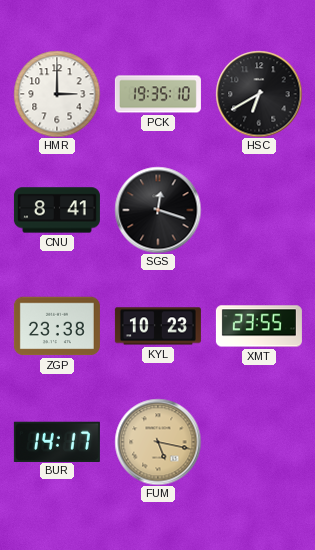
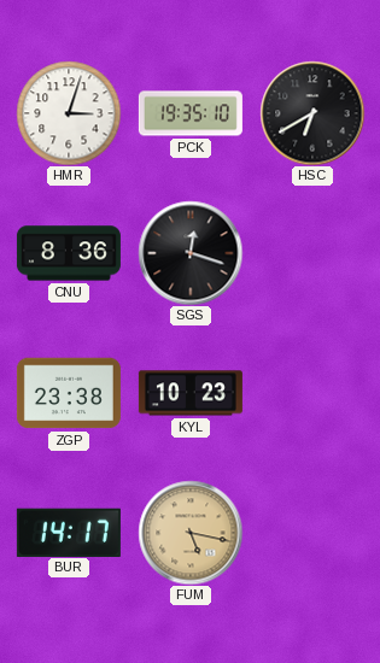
HMR: 3:00 -> 3:03
CNU: 8:41 -> 8:36
XMT: 23:55 -> none
